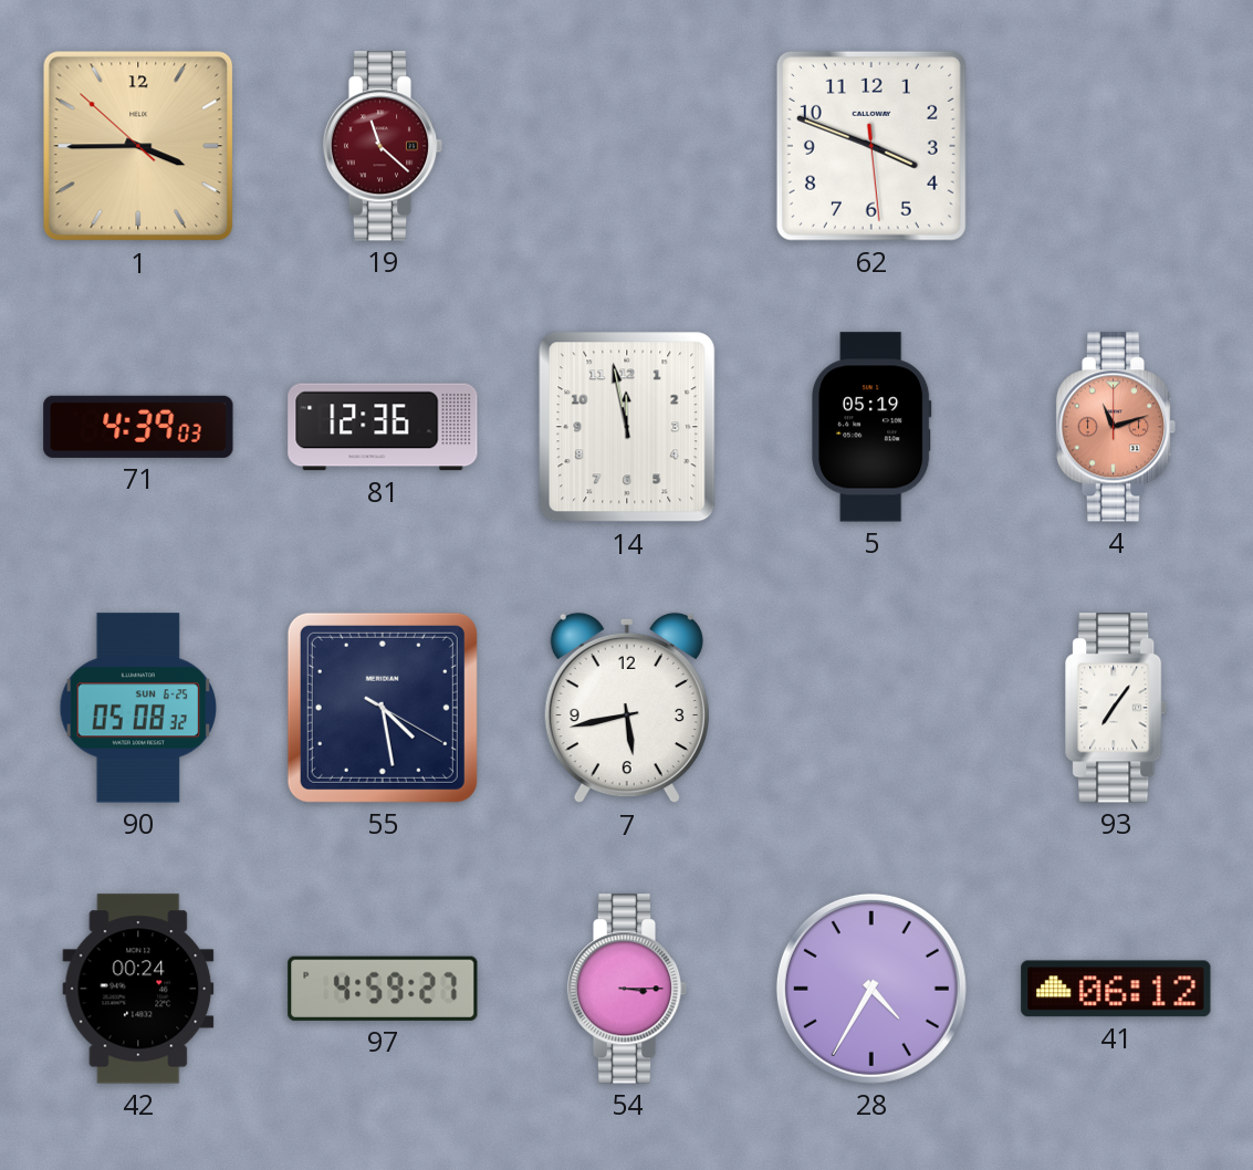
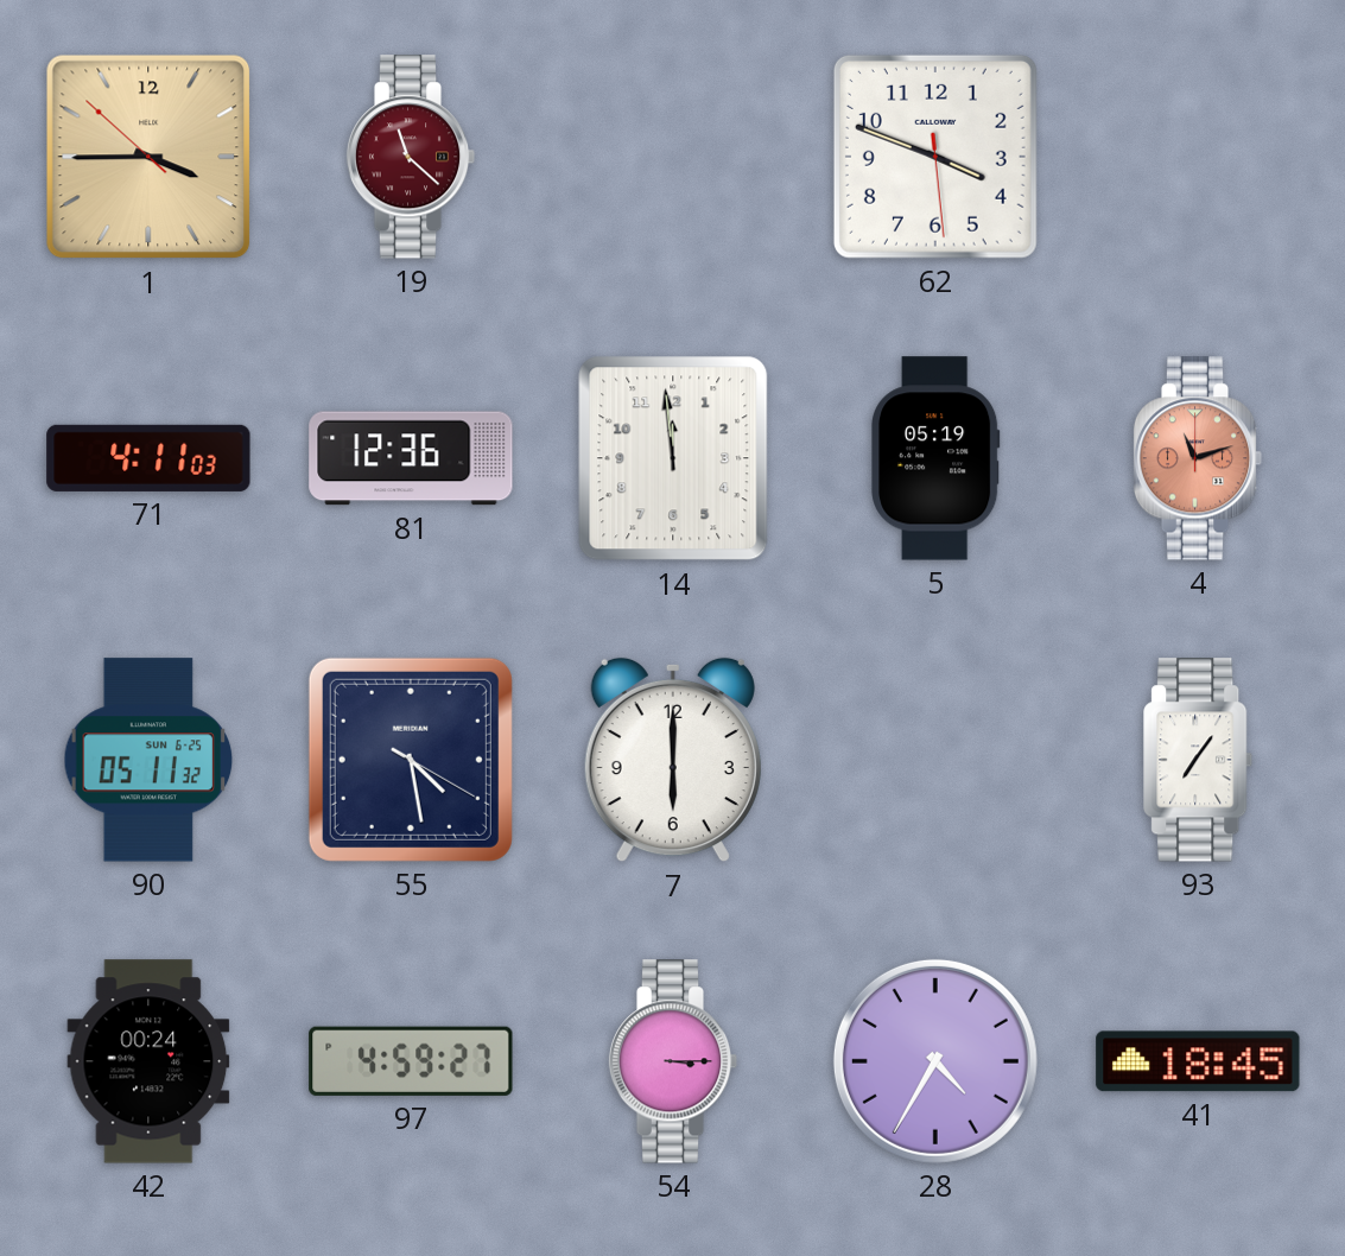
71: 4:39 -> 4:11
14: 11:58 -> 11:59
90: 05:08 -> 05:11
7: 5:43 -> 6:00
41: 06:12 -> 18:45
